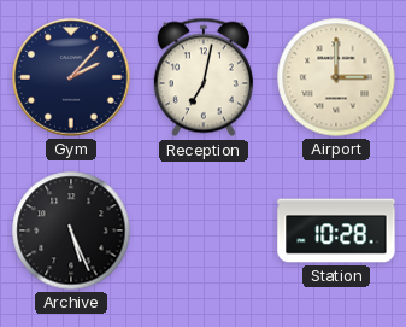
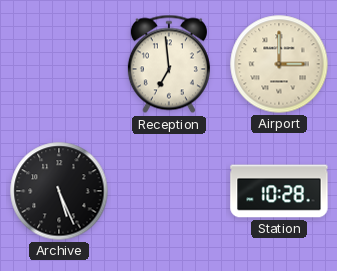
Gym: 2:07 -> none
Reception: 7:02 -> 6:59
